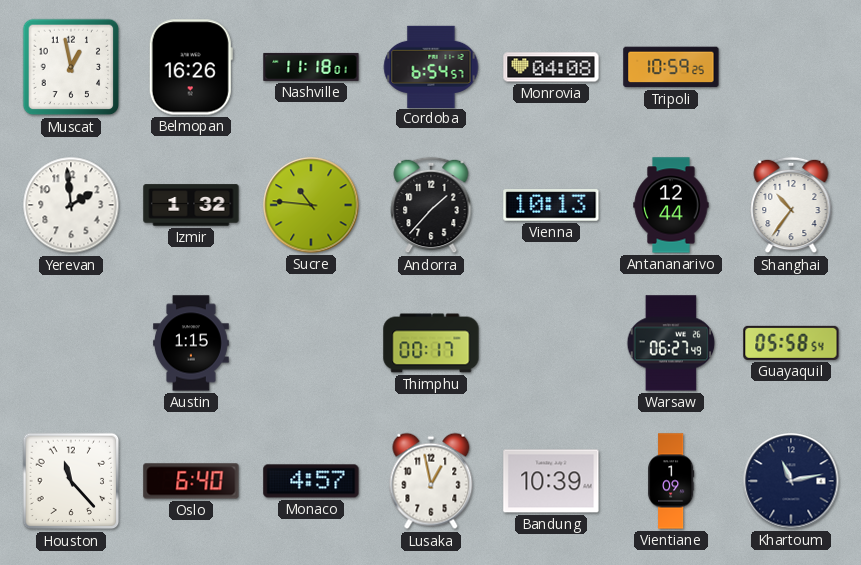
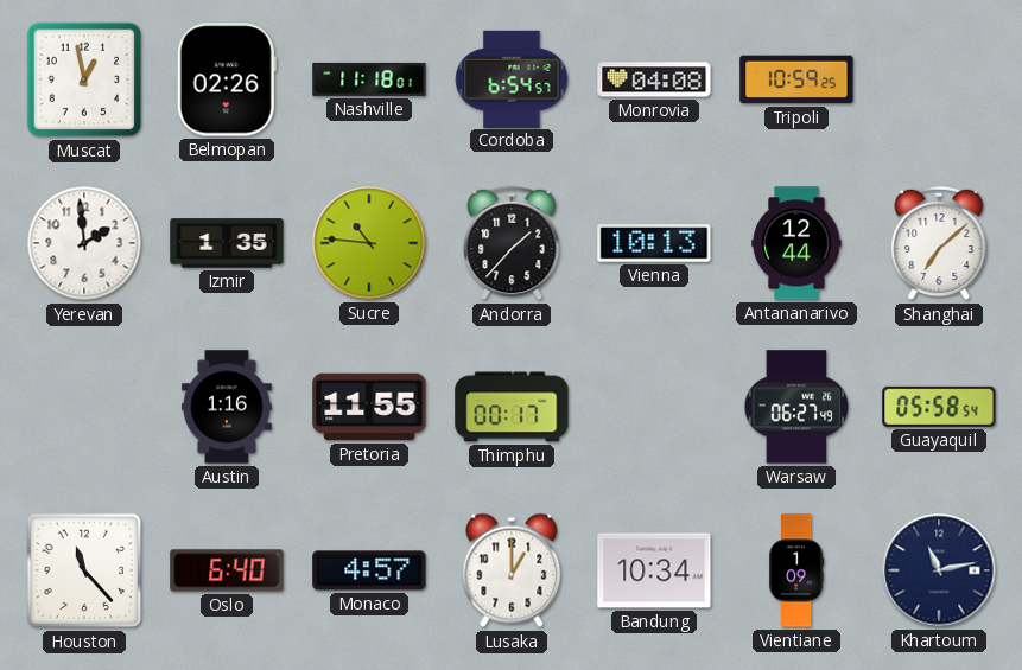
Belmopan: 16:26 -> 02:26
Izmir: 1:32 -> 1:35
Shanghai: 10:36 -> 7:08
Austin: 1:15 -> 1:16
Pretoria: none -> 11:55
Lusaka: 12:58 -> 1:00
Bandung: 10:39 -> 10:34
